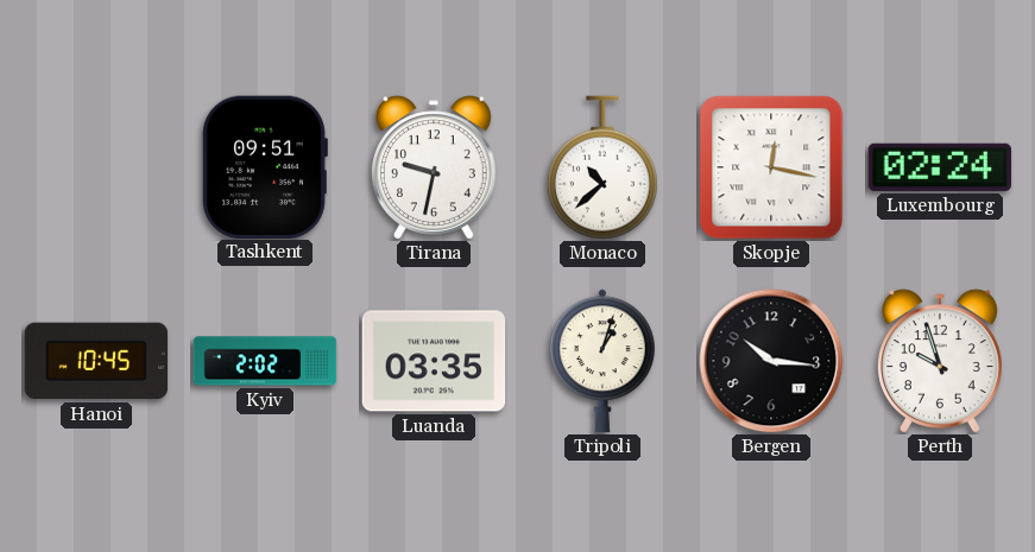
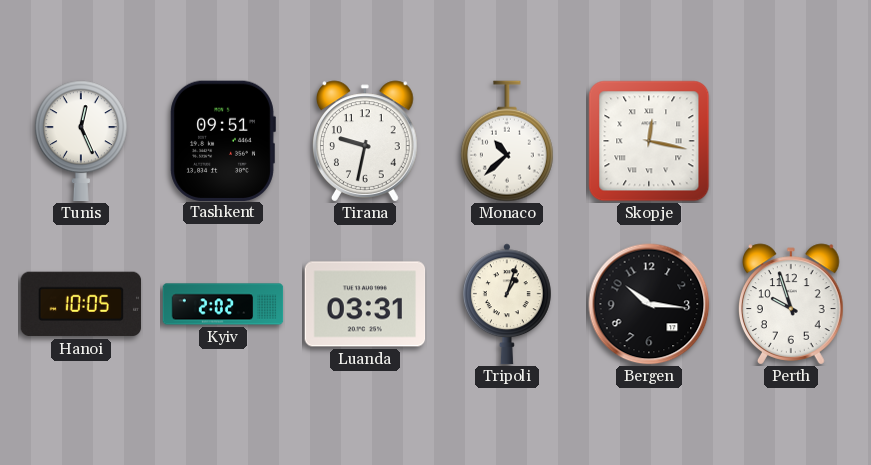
Tunis: none -> 12:26
Luxembourg: 02:24 -> none
Hanoi: 10:45 -> 10:05
Luanda: 03:35 -> 03:31
